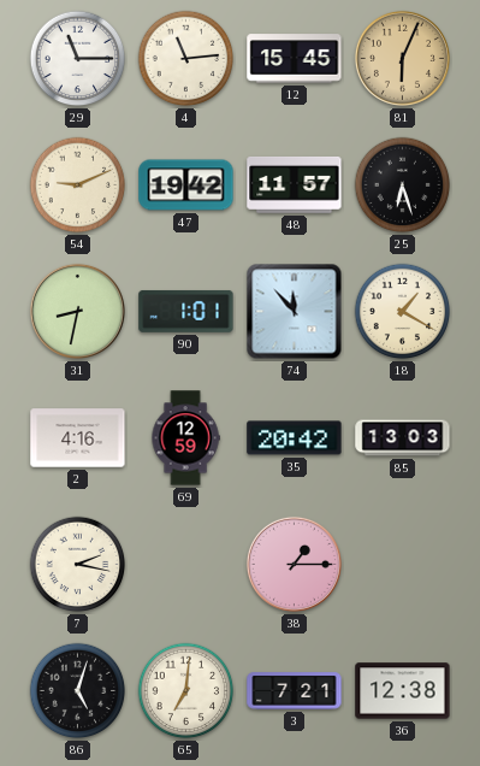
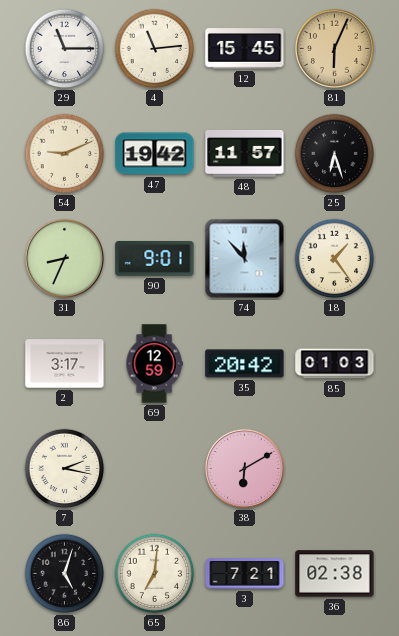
31: 8:32 -> 8:34
90: 1:01 -> 9:01
18: 1:20 -> 1:24
2: 4:16 -> 3:17
85: 13:03 -> 01:03
38: 1:15 -> 6:10
36: 12:38 -> 02:38
